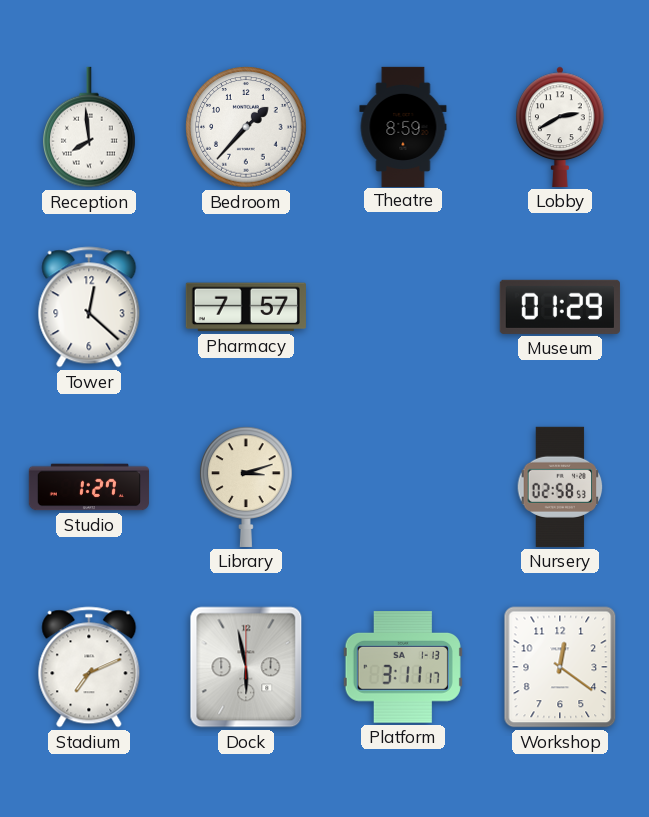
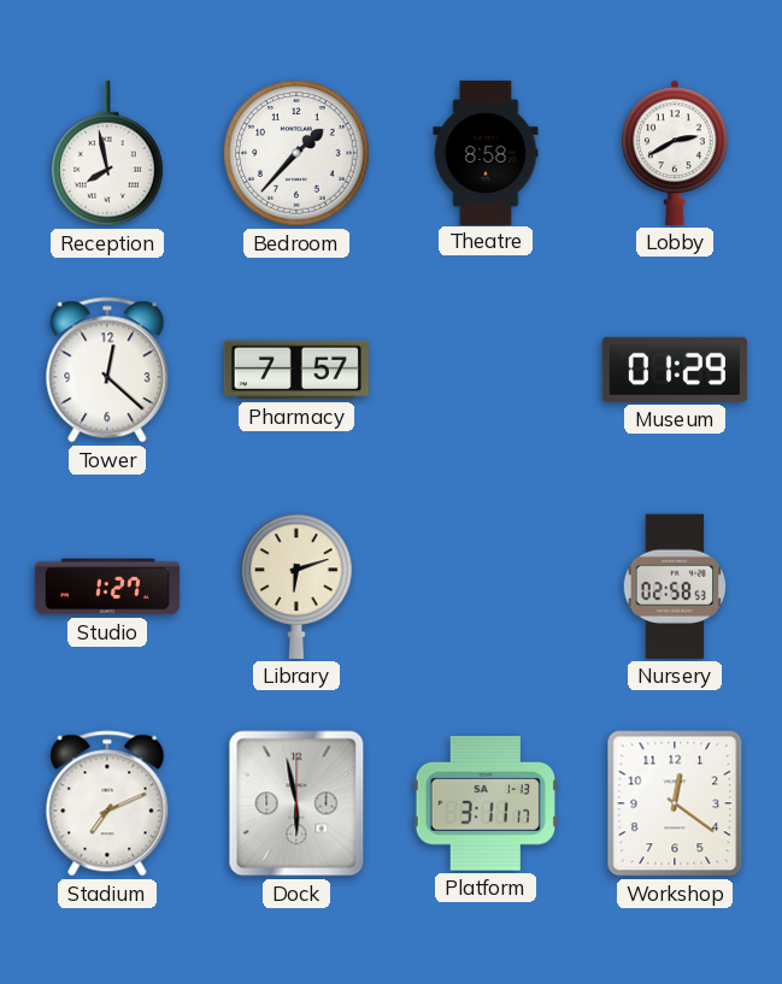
Reception: 7:59 -> 7:58
Theatre: 8:59 -> 8:58
Library: 3:12 -> 6:12
